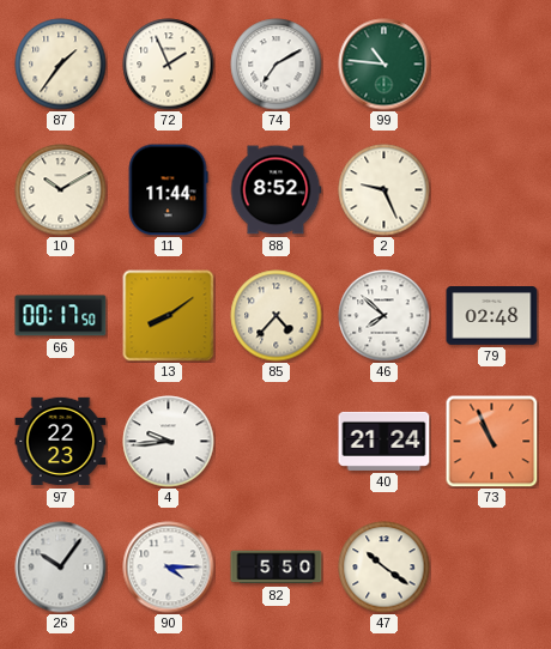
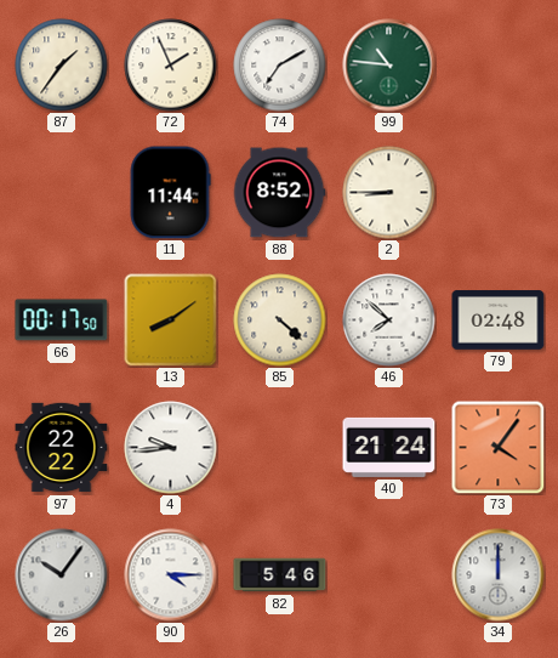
10: 10:10 -> none
2: 9:26 -> 8:45
85: 4:37 -> 4:22
97: 22:23 -> 22:22
73: 10:56 -> 4:06
82: 5:50 -> 5:46
47: 10:21 -> none
34: none -> 12:00
